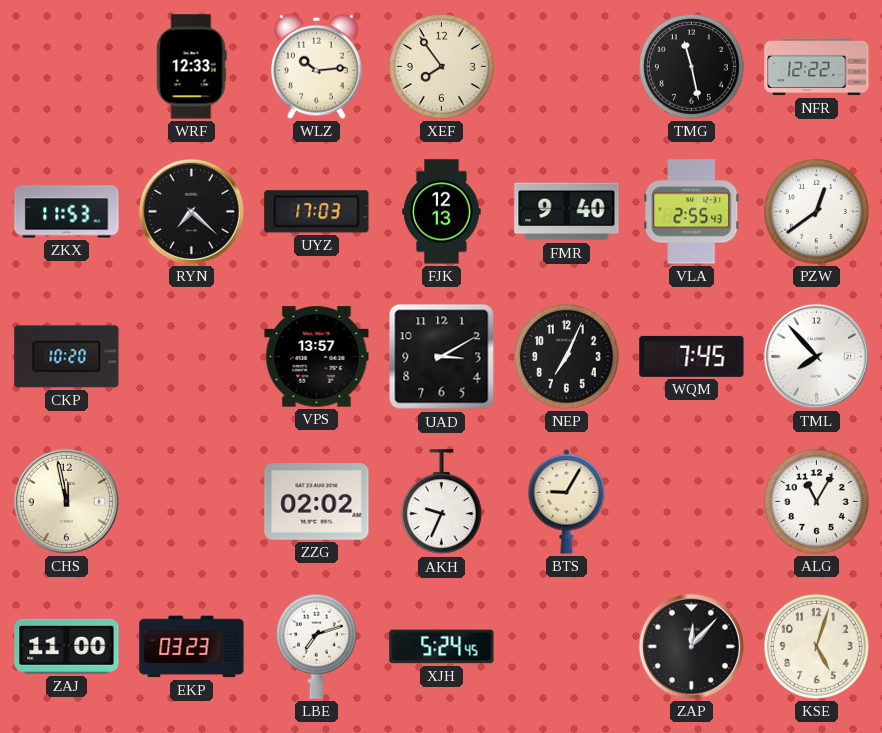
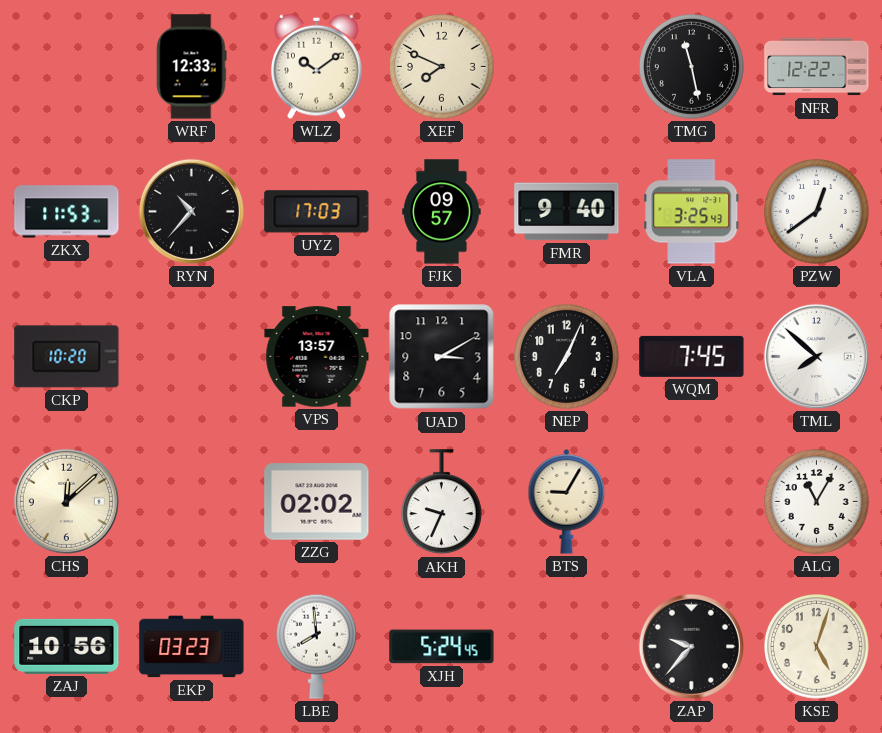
WLZ: 10:14 -> 10:09
XEF: 7:54 -> 7:49
RYN: 7:22 -> 10:37
FJK: 12:13 -> 09:57
VLA: 2:55 -> 3:25
TML: 7:53 -> 7:52
CHS: 11:58 -> 12:08
ZAJ: 11:00 -> 10:56
LBE: 7:12 -> 7:59
ZAP: 12:07 -> 9:37
